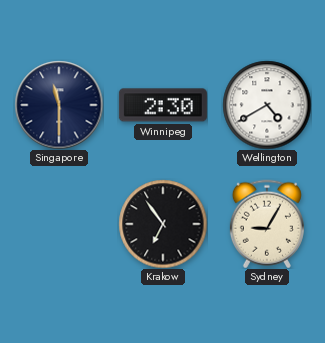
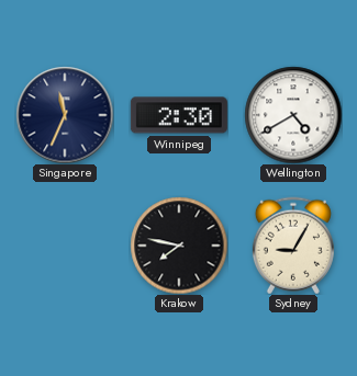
Singapore: 11:30 -> 11:34
Krakow: 6:54 -> 7:47
